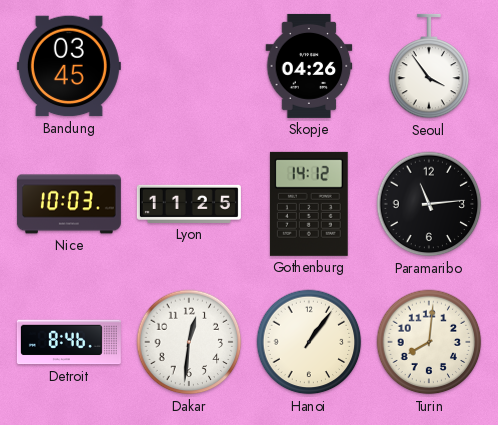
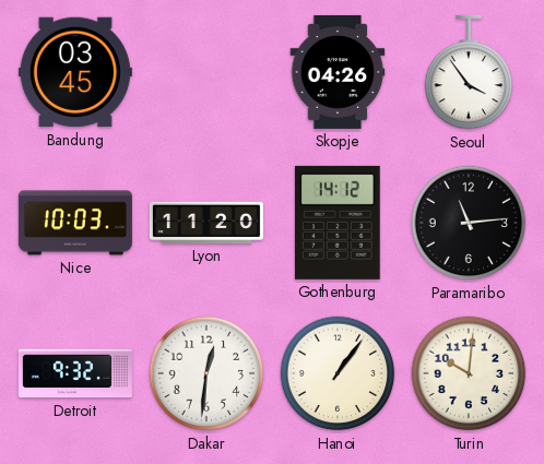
Lyon: 11:25 -> 11:20
Detroit: 8:46 -> 9:32
Turin: 8:01 -> 10:01
